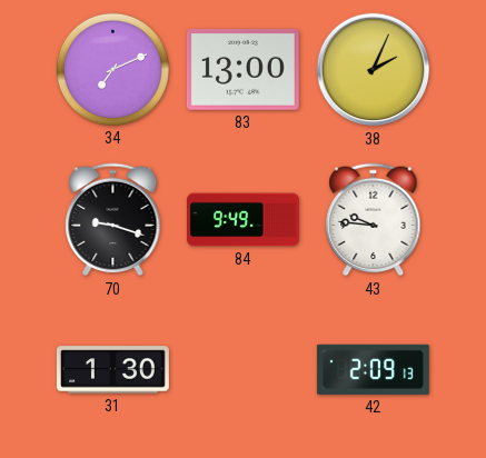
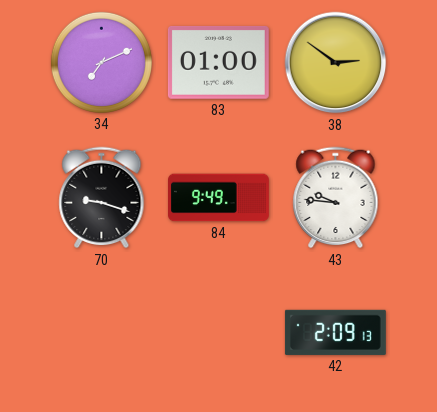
83: 13:00 -> 01:00
38: 2:04 -> 2:51
31: 1:30 -> none
